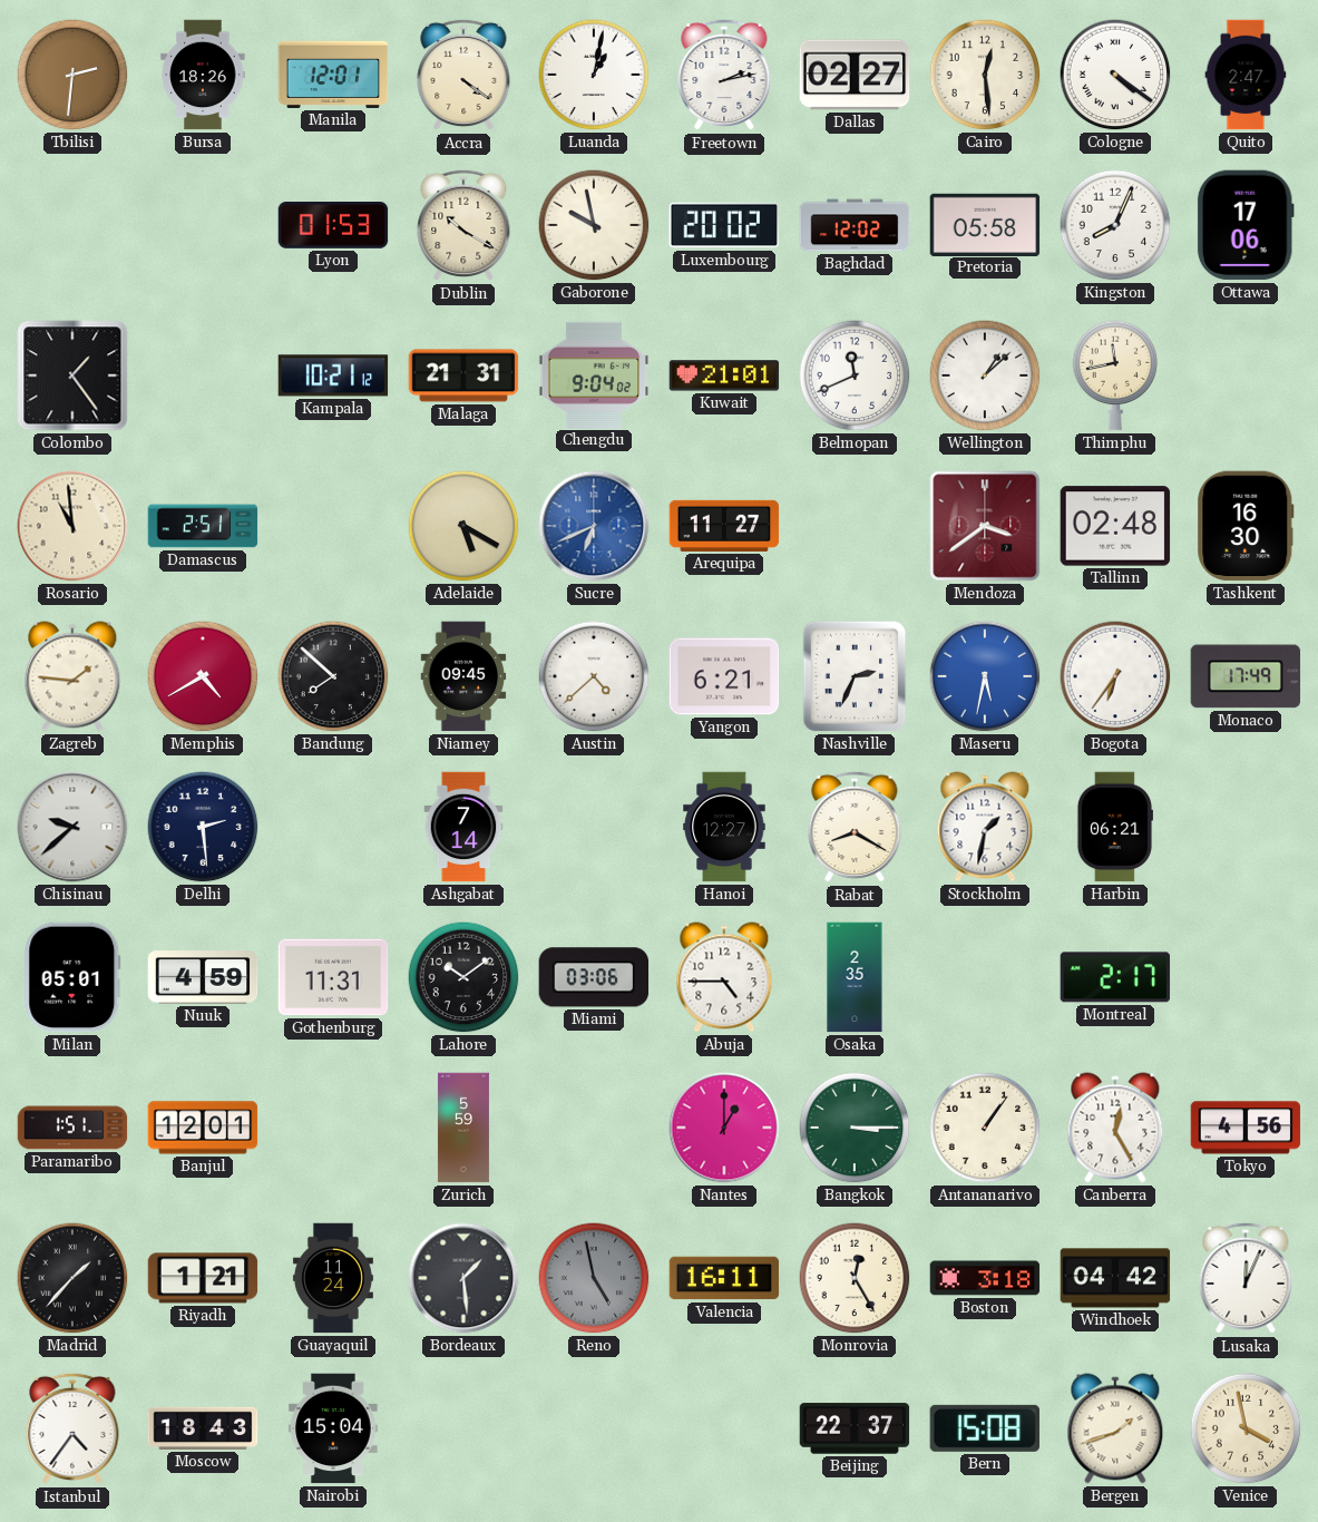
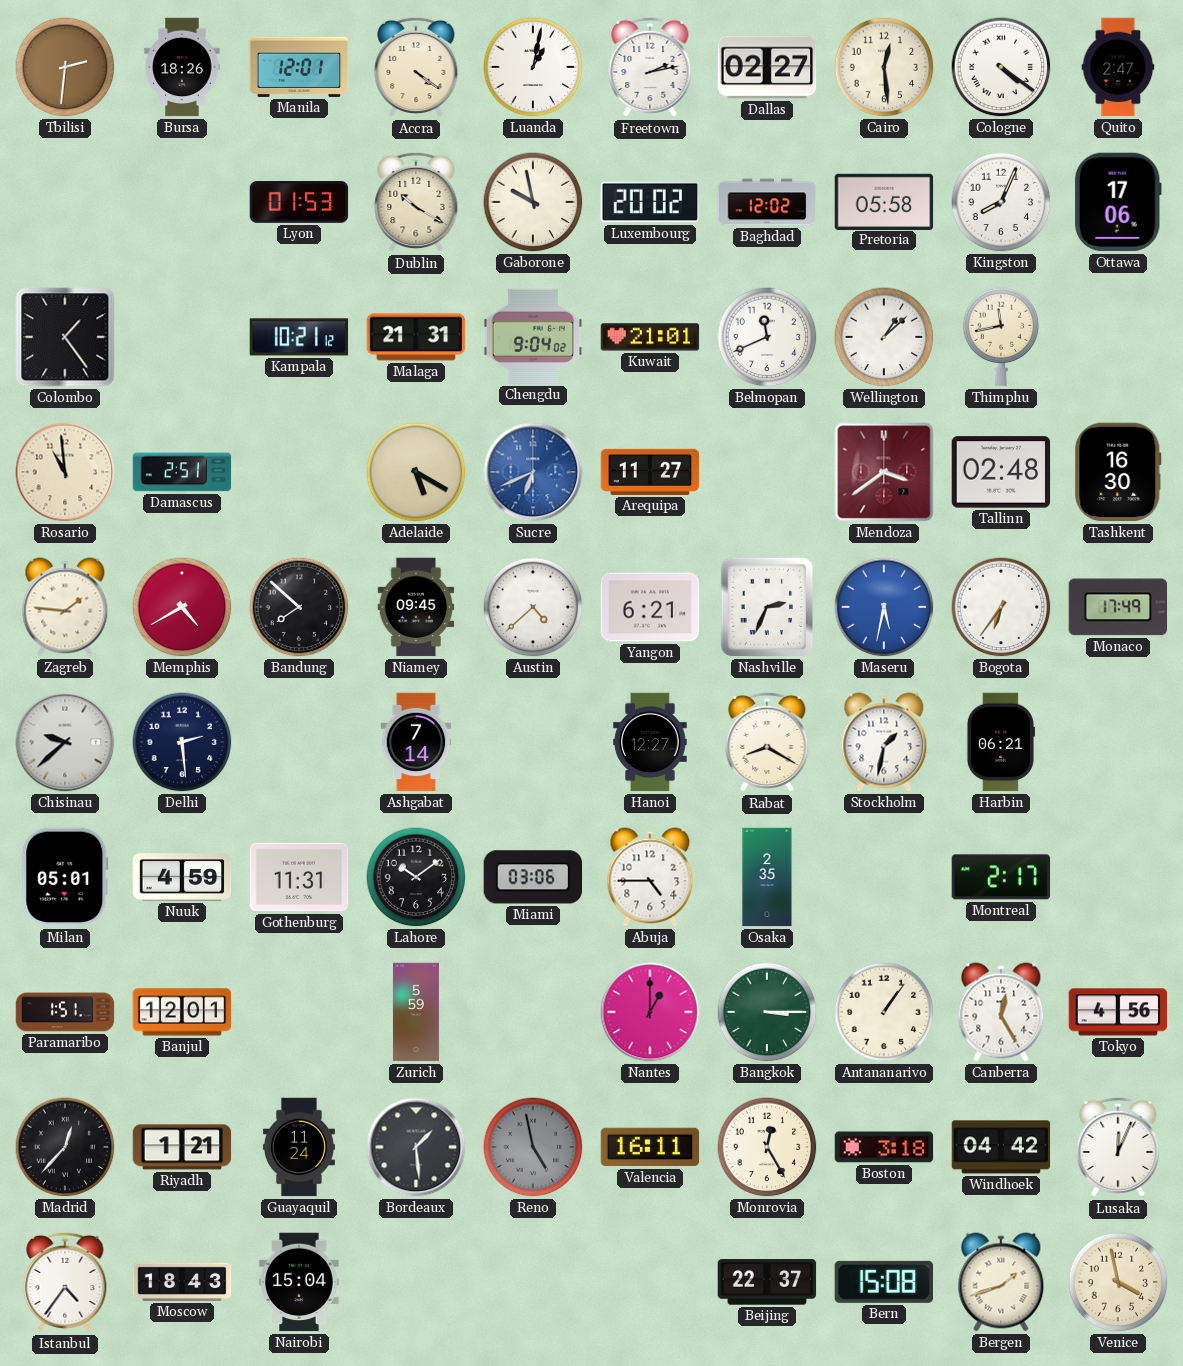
Madrid: 1:37 -> 12:37
